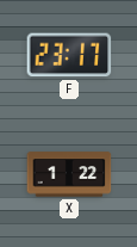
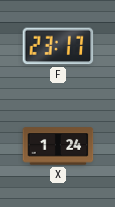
X: 1:22 -> 1:24
